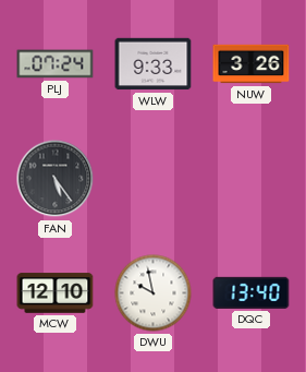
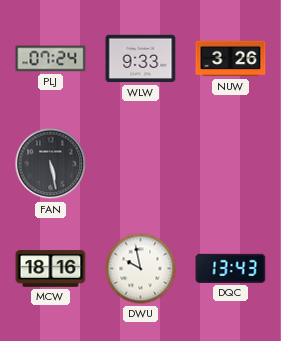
FAN: 5:24 -> 5:28
MCW: 12:10 -> 18:16
DQC: 13:40 -> 13:43
